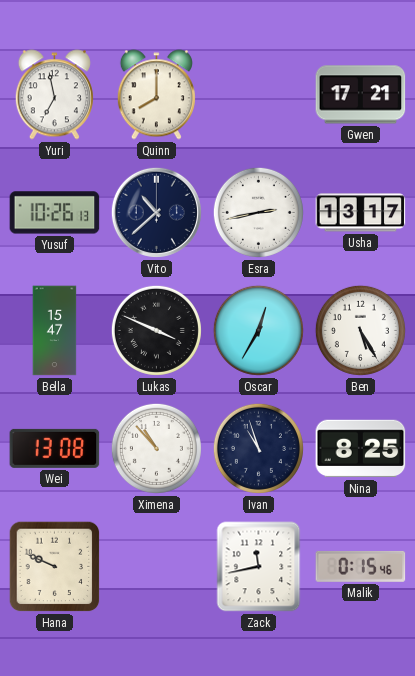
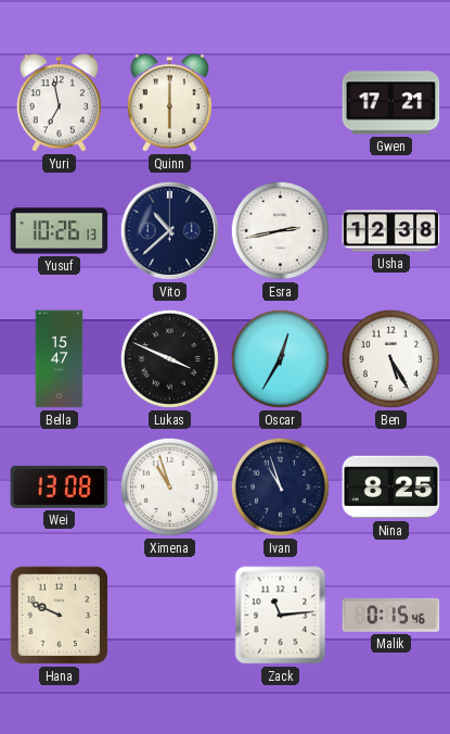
Quinn: 8:00 -> 6:00
Usha: 13:17 -> 12:38
Ximena: 10:53 -> 10:57
Zack: 11:43 -> 11:14
